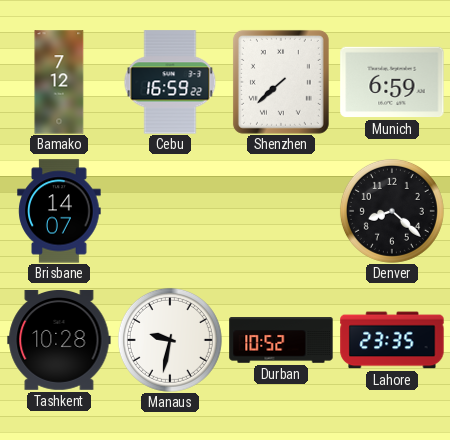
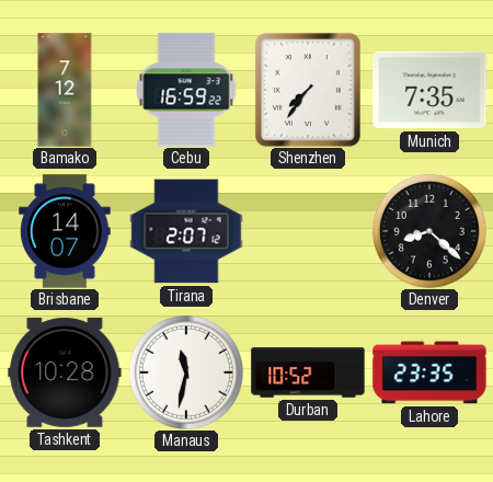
Shenzhen: 7:38 -> 7:36
Munich: 6:59 -> 7:35
Tirana: none -> 2:07
Manaus: 9:32 -> 11:32
